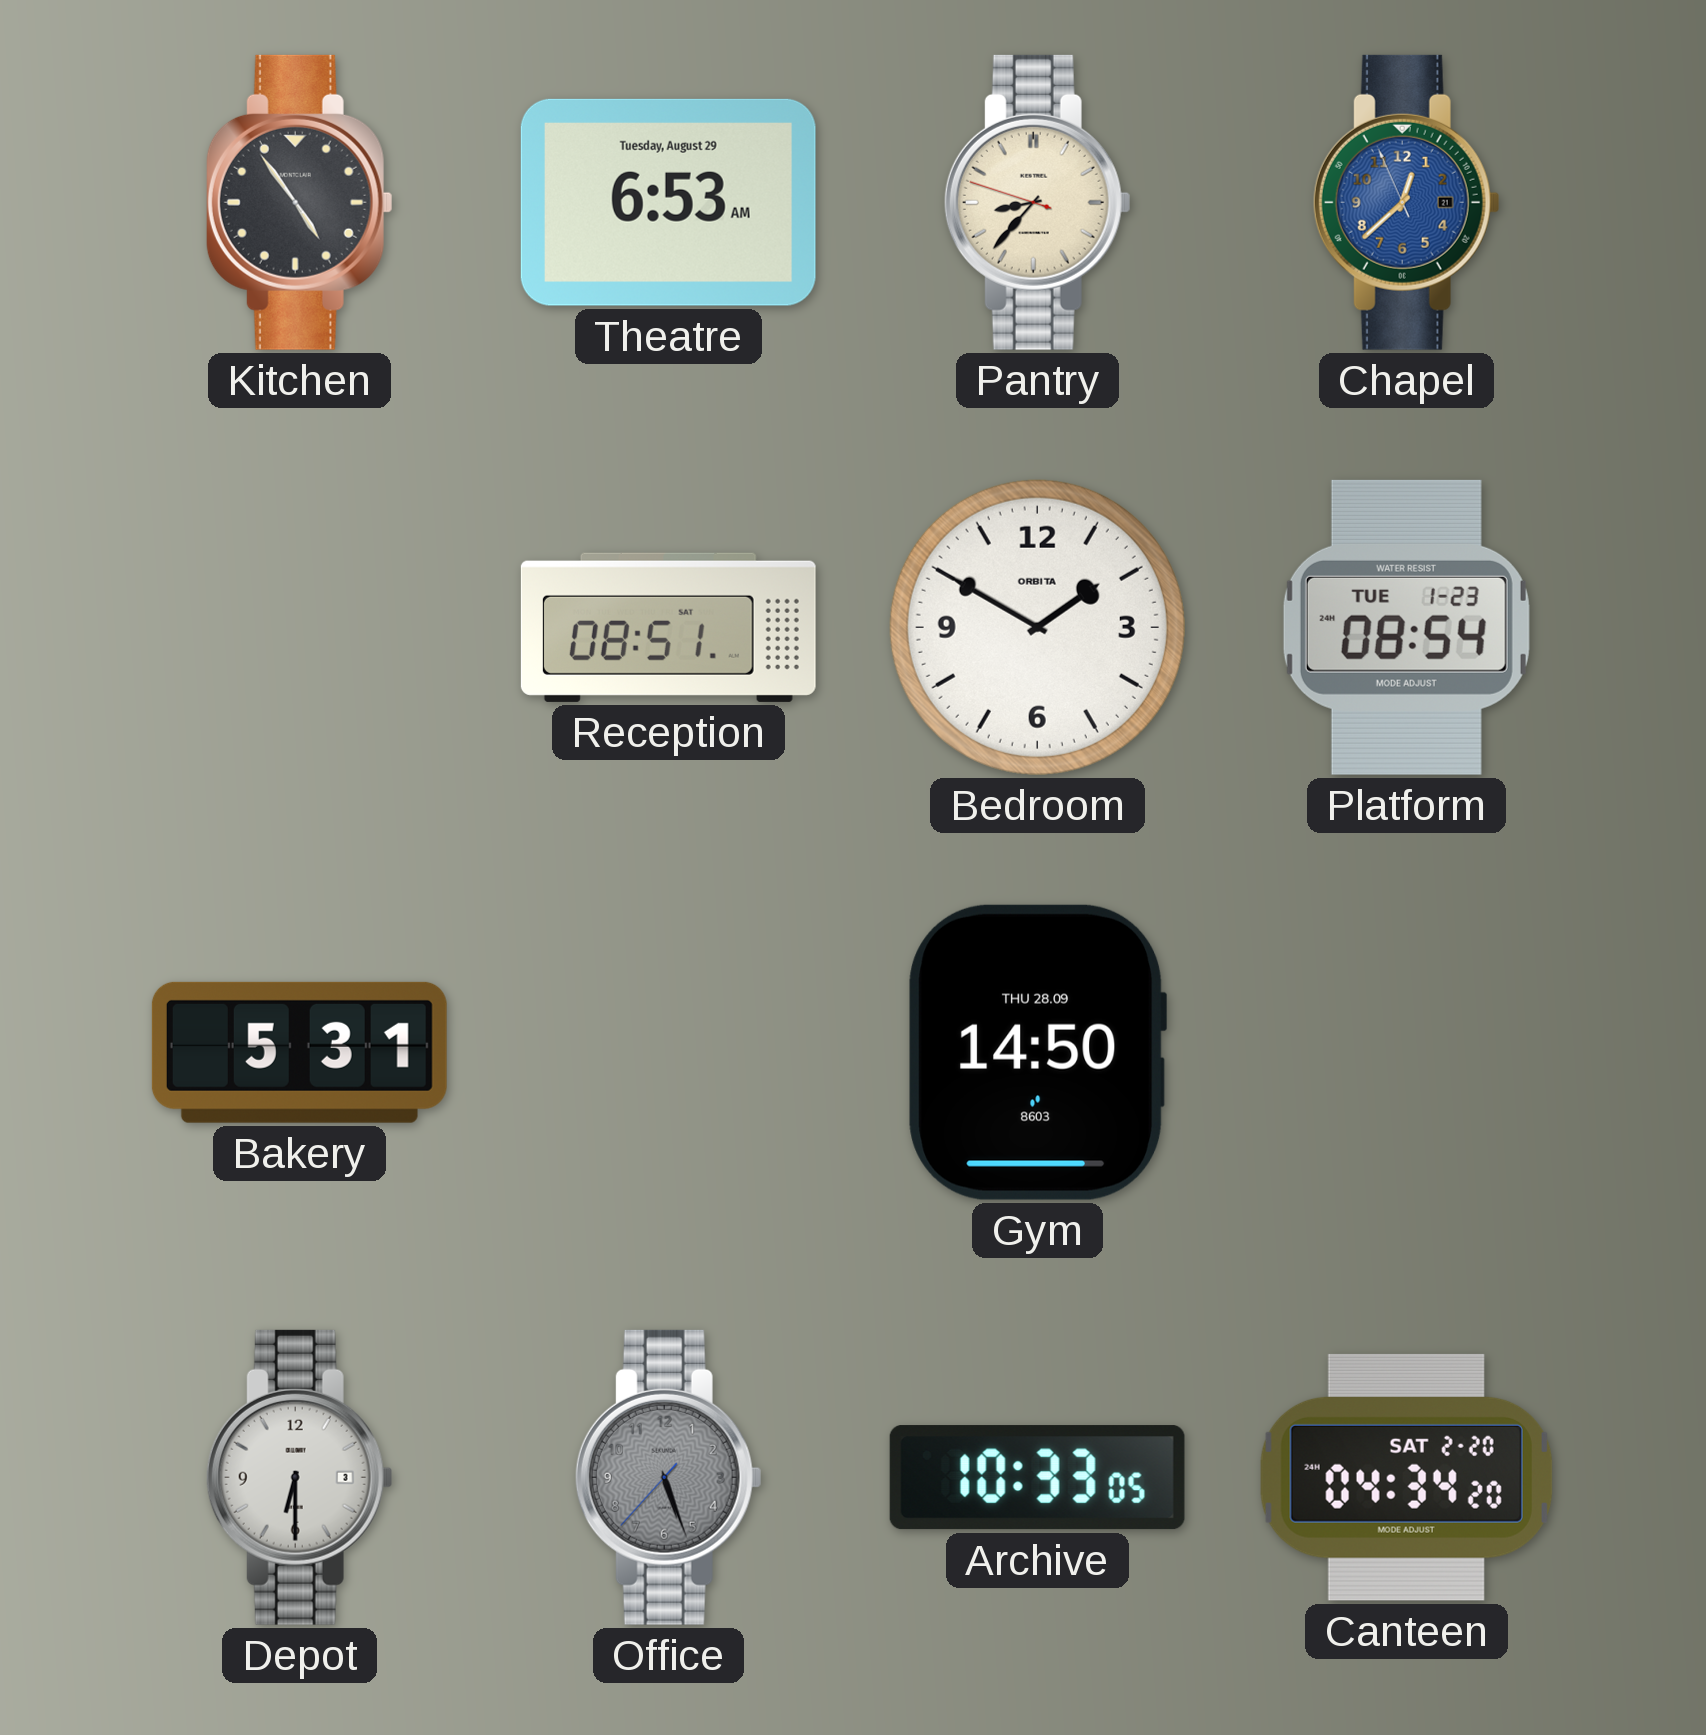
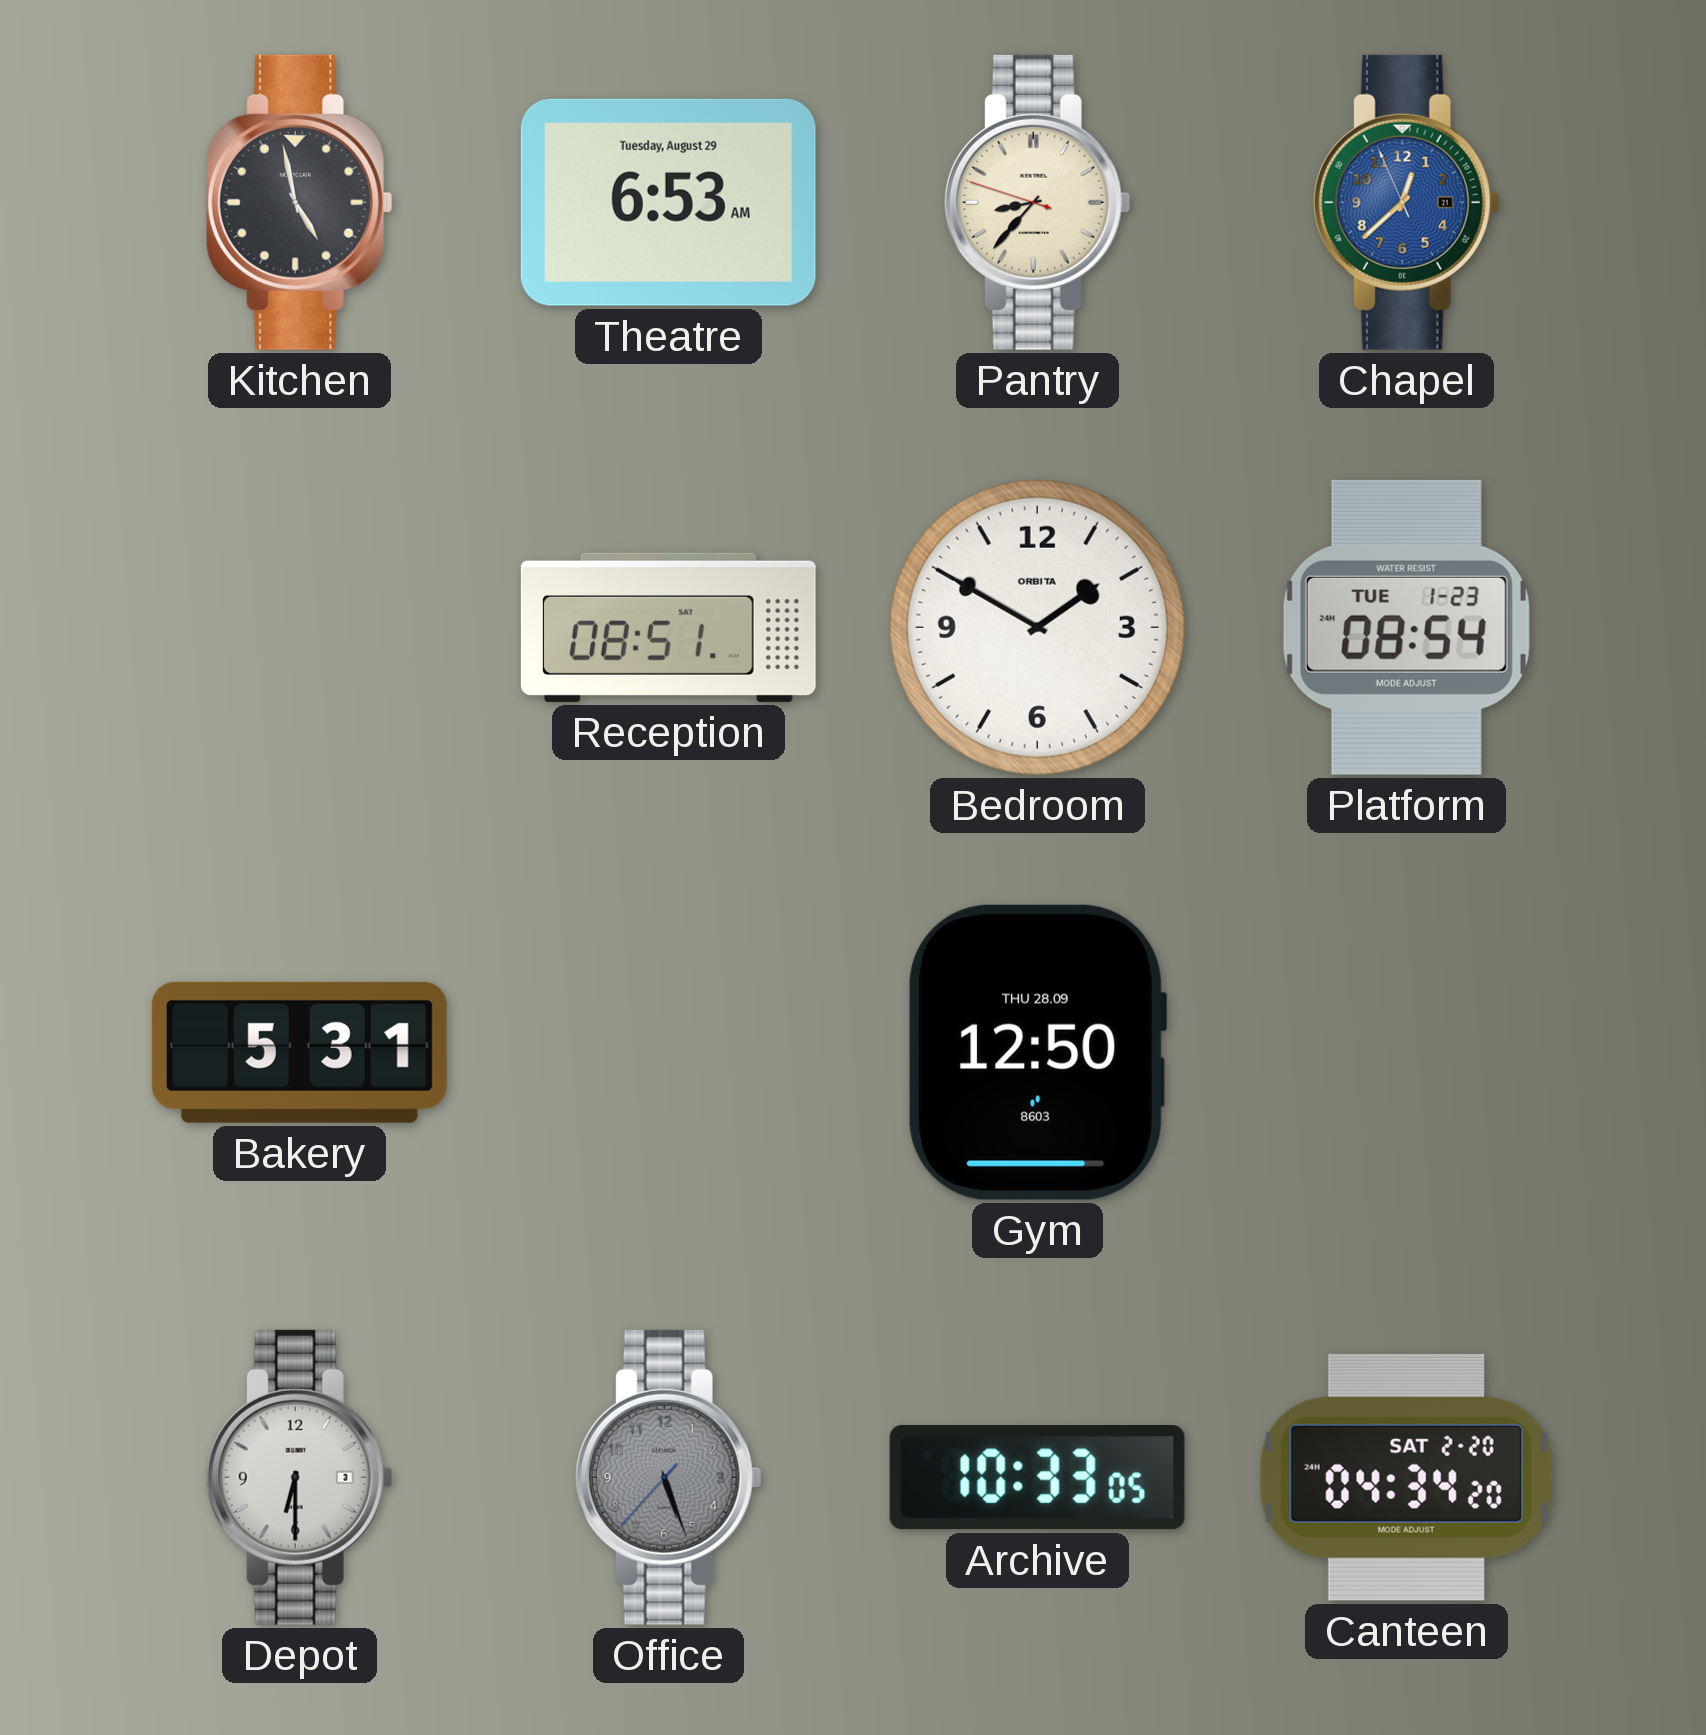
Kitchen: 4:54 -> 4:58
Gym: 14:50 -> 12:50
